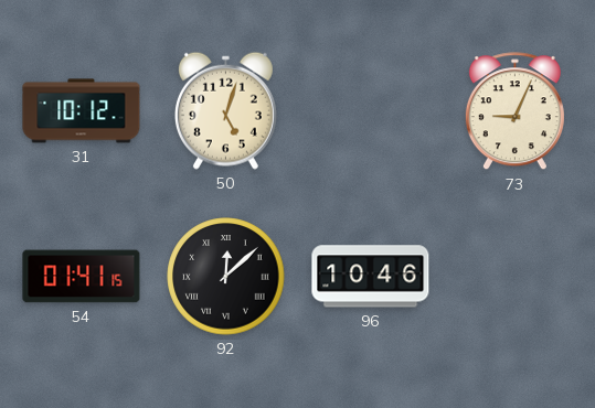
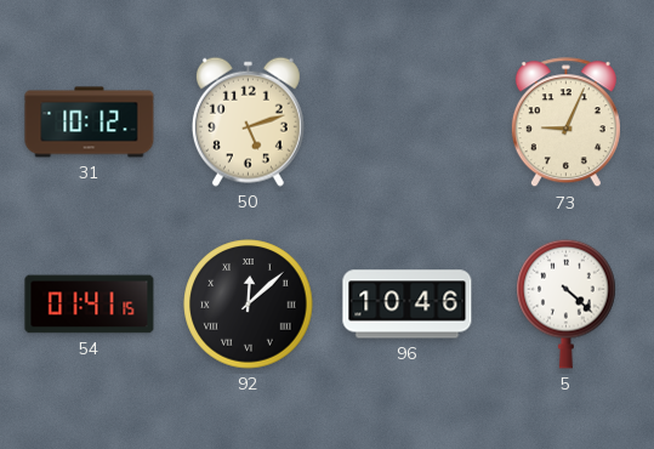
50: 5:03 -> 5:12
5: none -> 4:22
